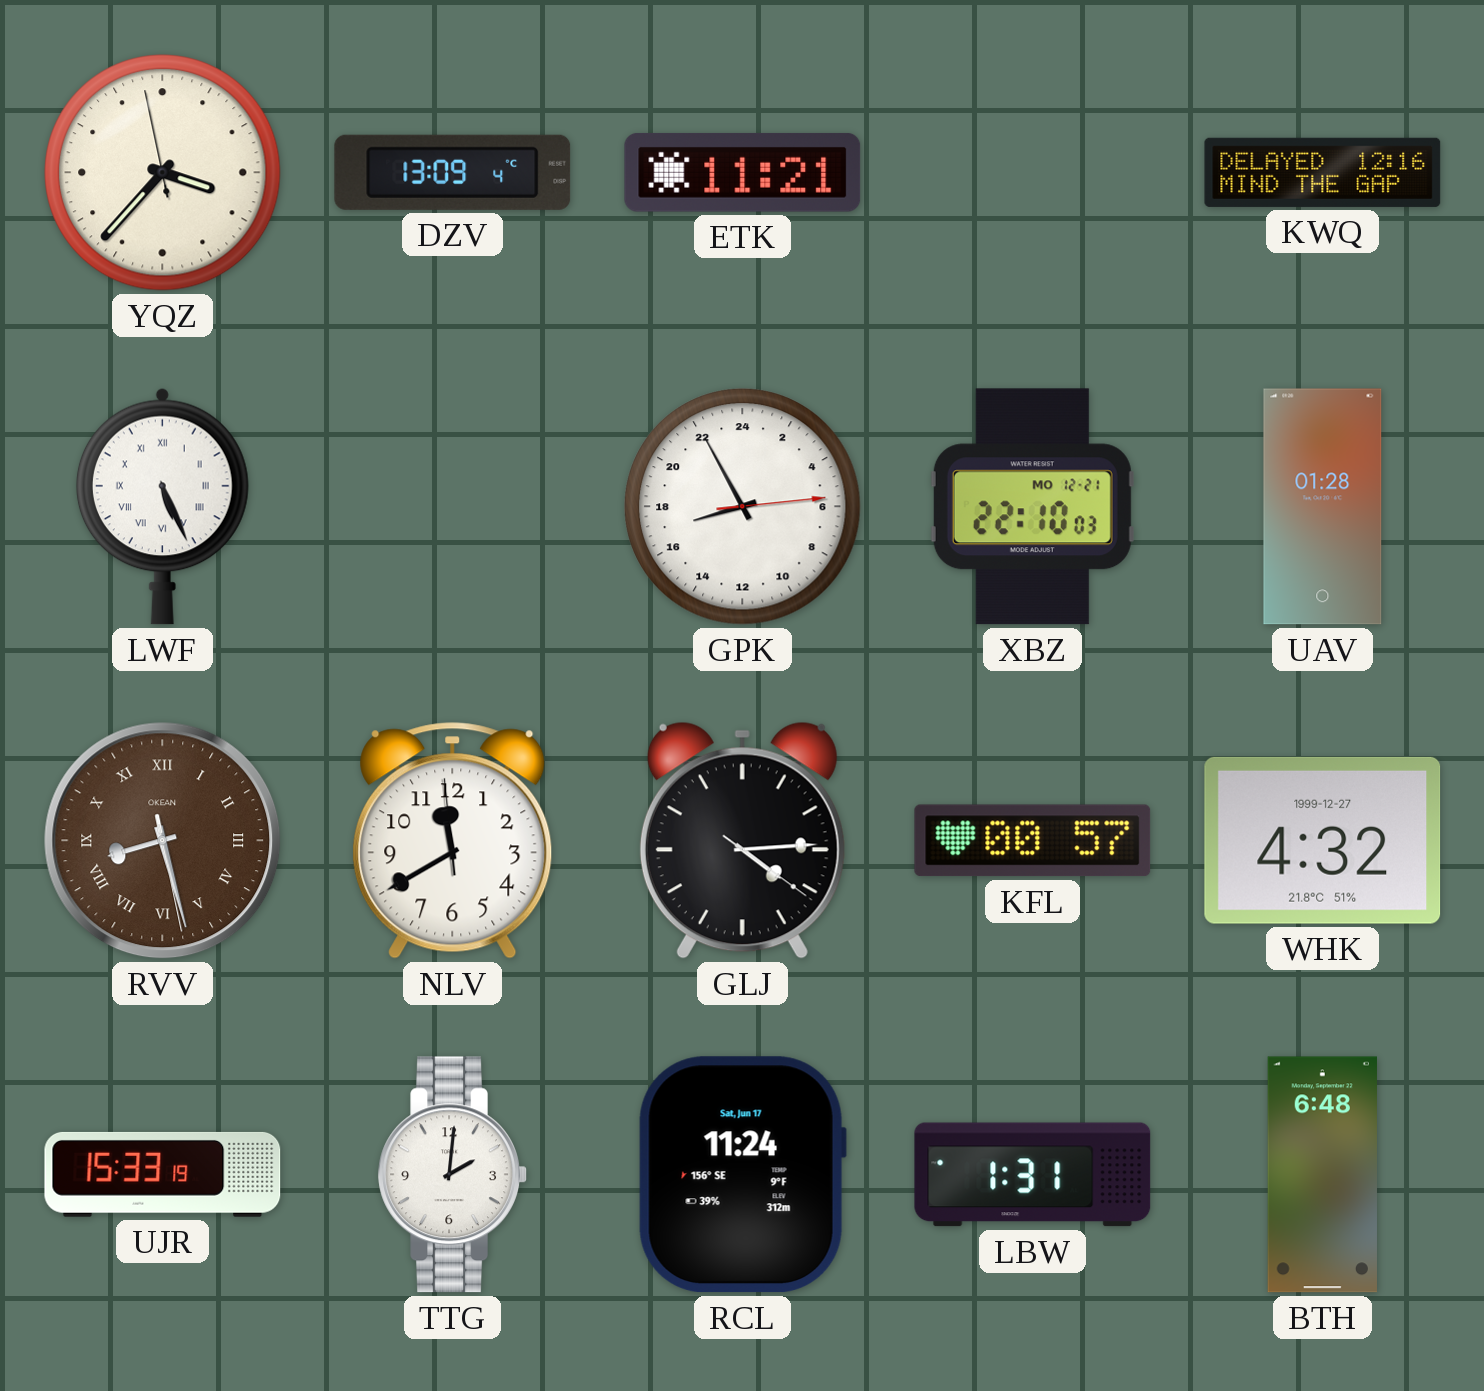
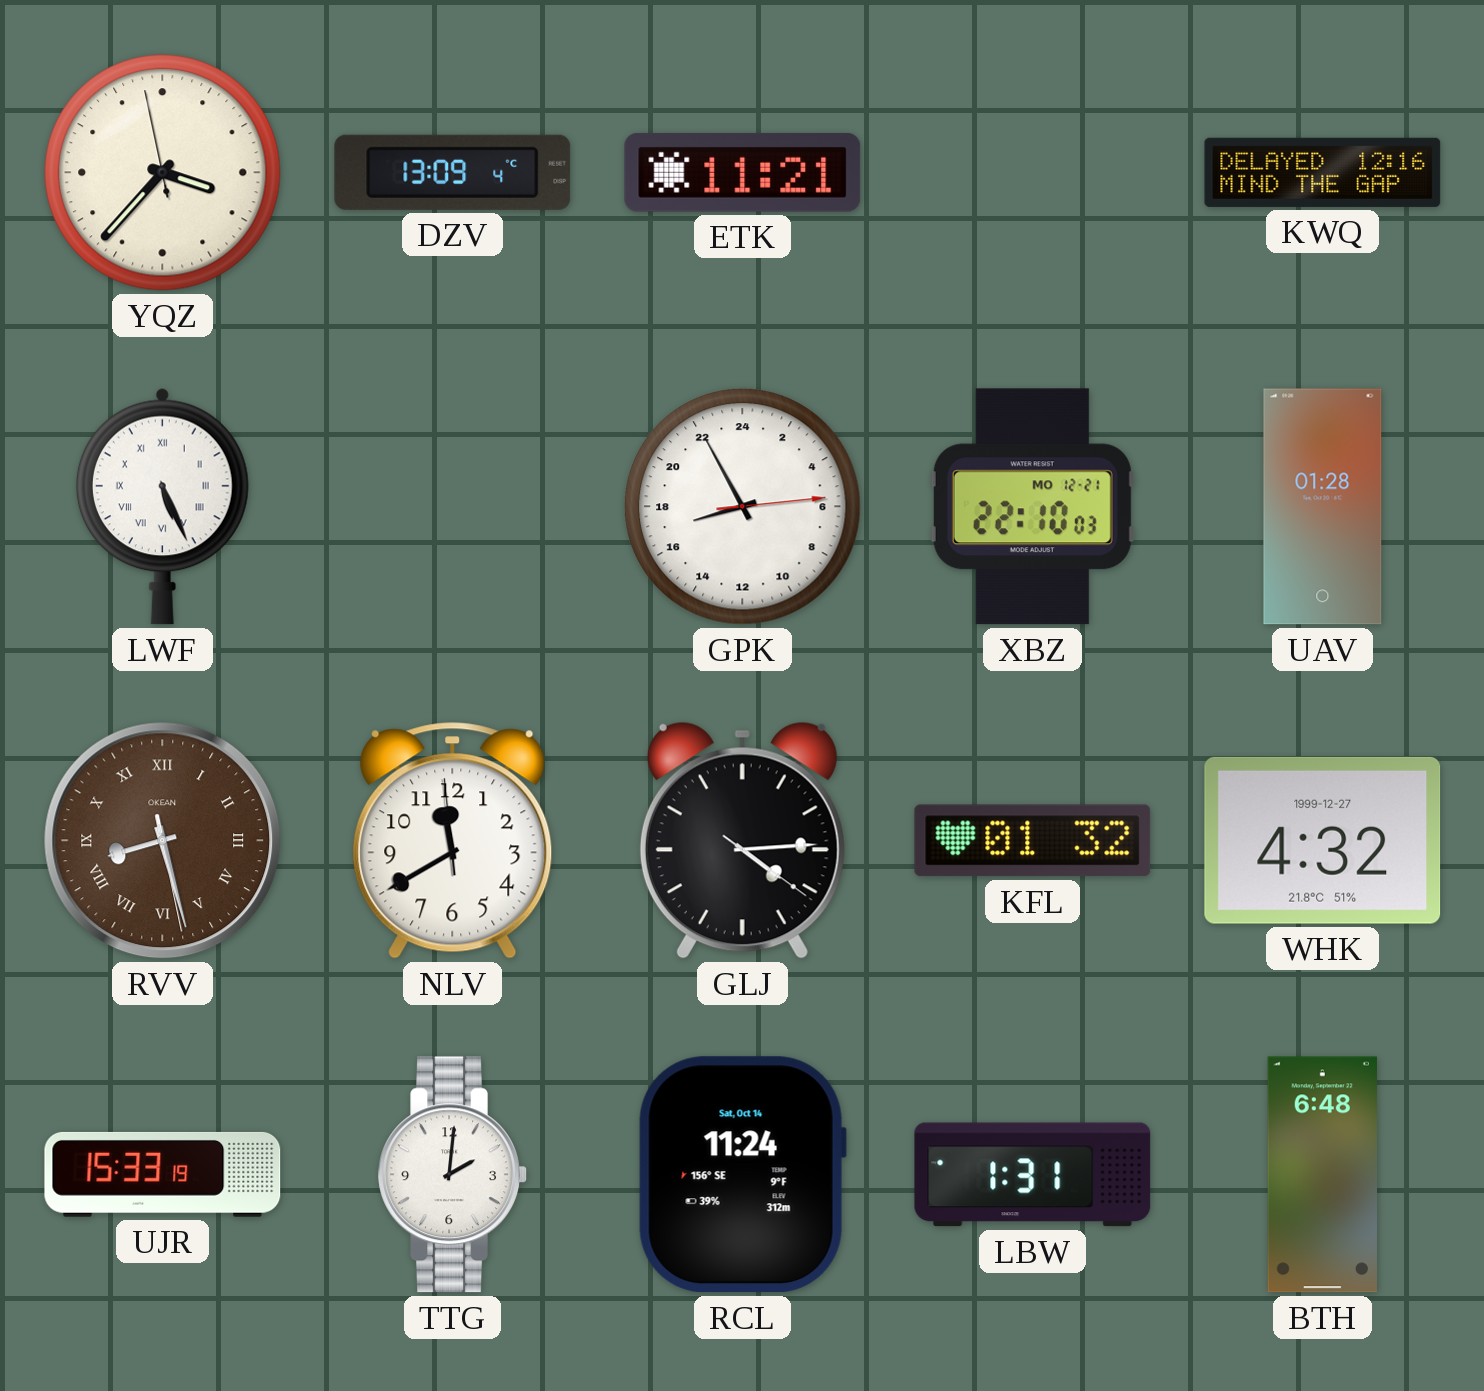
KFL: 00:57 -> 01:32
RCL date: Sat, Jun 17 -> Sat, Oct 14
